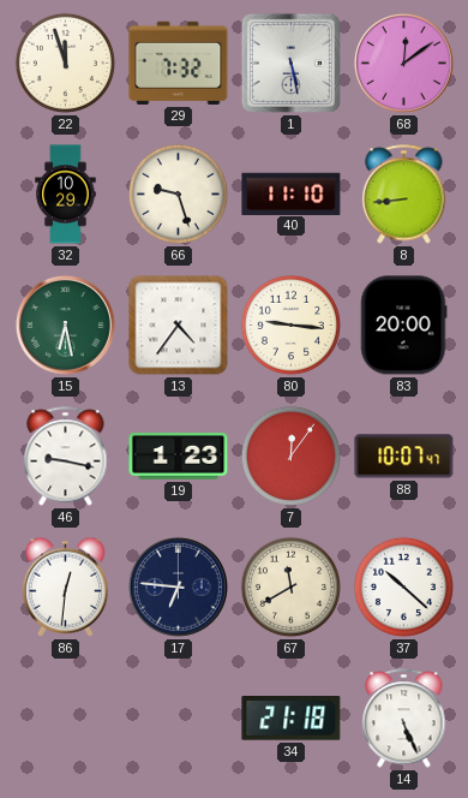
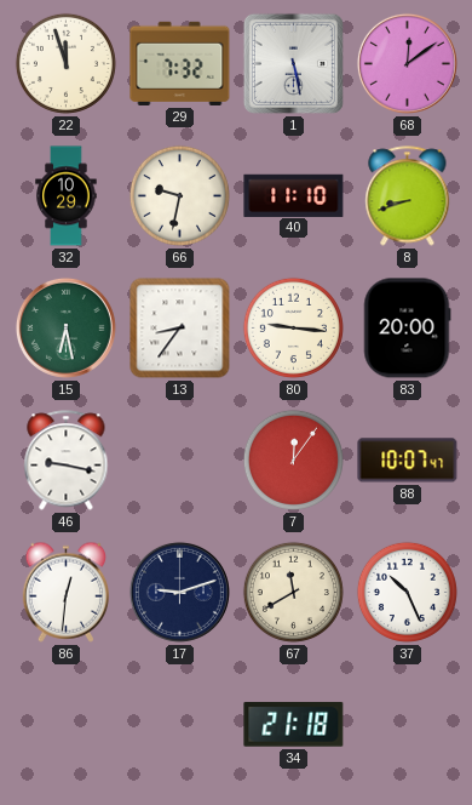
66: 9:27 -> 9:32
8: 8:44 -> 8:42
13: 4:36 -> 8:36
19: 1:23 -> none
17: 6:46 -> 9:12
37: 10:22 -> 10:26
14: 5:26 -> none
